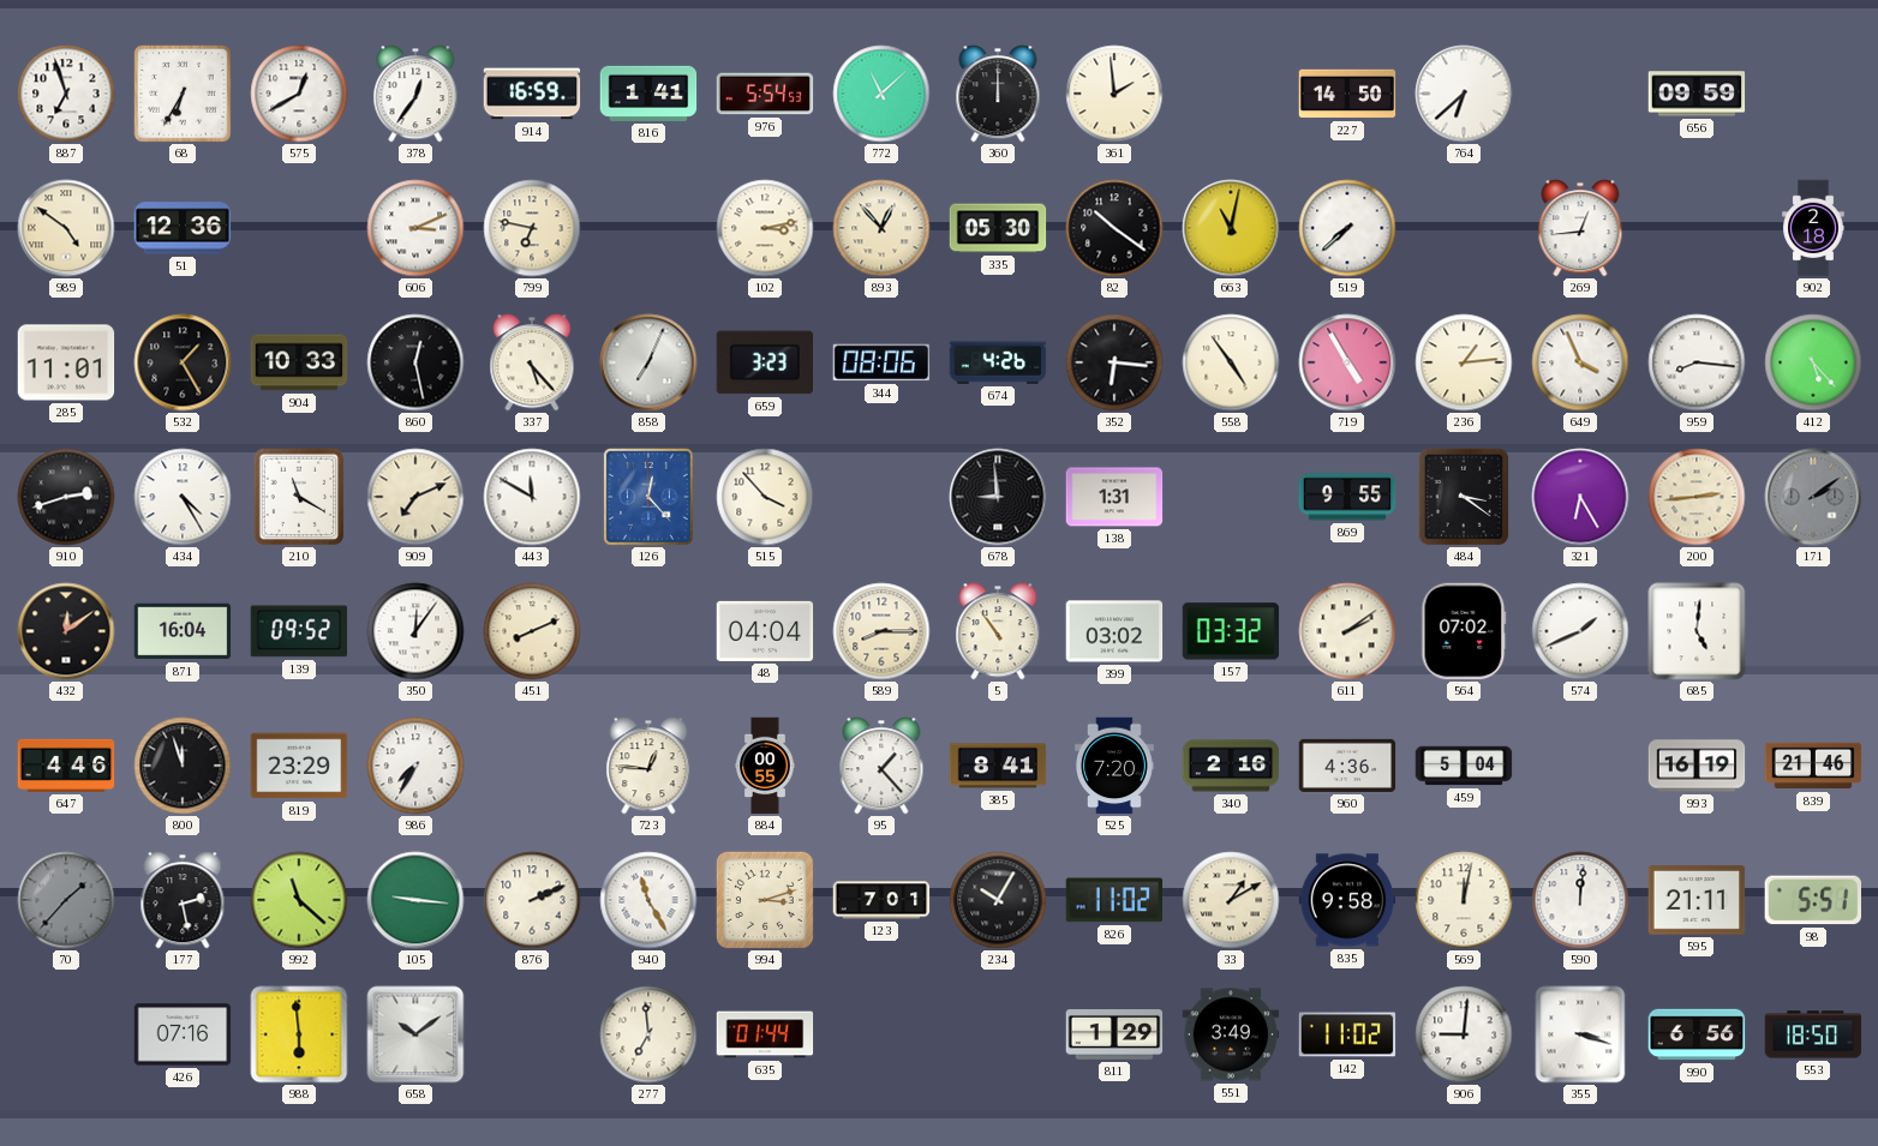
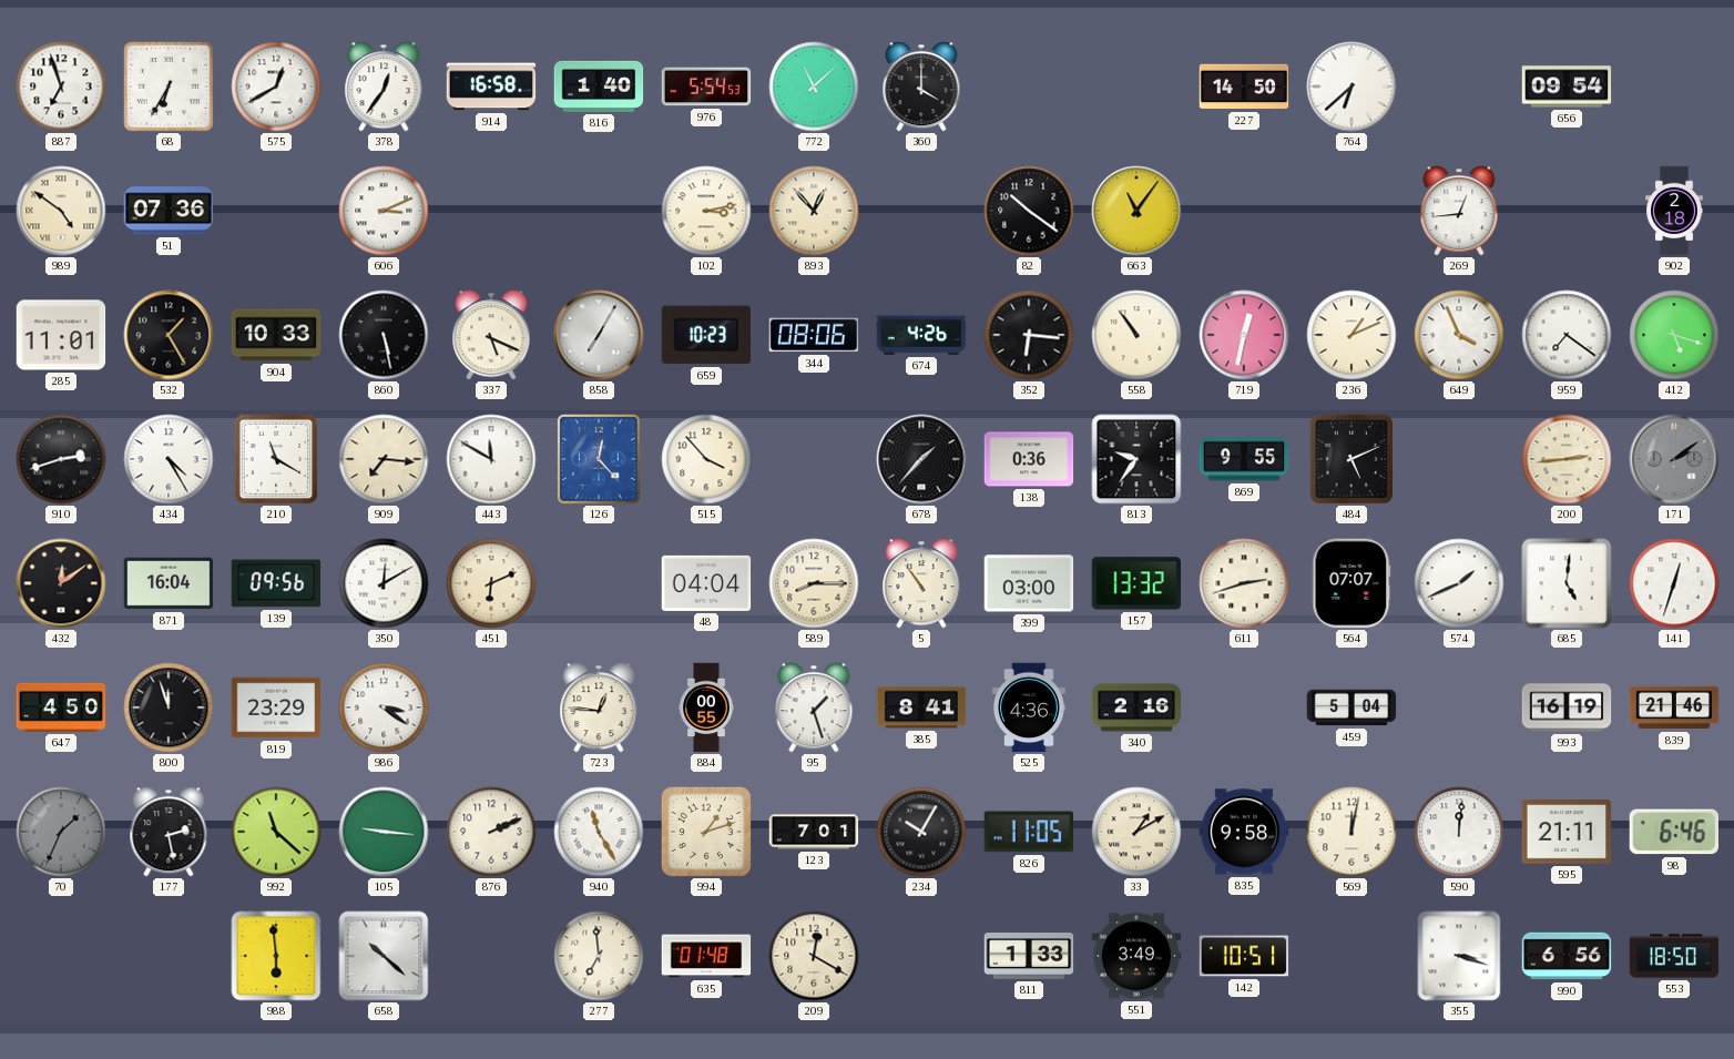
914: 16:59 -> 16:58
816: 1:41 -> 1:40
360: 12:00 -> 4:00
361: 1:59 -> none
656: 09:59 -> 09:54
51: 12:36 -> 07:36
799: 6:47 -> none
335: 05:30 -> none
663: 11:02 -> 11:06
519: 7:38 -> none
860: 12:28 -> 5:28
337: 5:23 -> 5:19
858: 7:04 -> 7:05
659: 3:23 -> 10:23
558: 4:54 -> 10:54
719: 4:55 -> 12:32
236: 1:14 -> 1:11
959: 8:16 -> 7:21
412: 5:23 -> 5:18
909: 7:11 -> 7:16
678: 8:59 -> 1:37
138: 1:31 -> 0:36
813: none -> 9:36
484: 3:21 -> 5:11
321: 6:25 -> none
139: 09:52 -> 09:56
350: 12:06 -> 12:10
451: 8:11 -> 6:11
399: 03:02 -> 03:00
157: 03:32 -> 13:32
611: 2:09 -> 2:42
564: 07:02 -> 07:07
141: none -> 12:33
647: 4:46 -> 4:50
986: 7:35 -> 3:21
95: 1:23 -> 1:27
525: 7:20 -> 4:36
960: 4:36 -> none
70: 1:37 -> 1:34
994: 3:12 -> 1:12
826: 11:02 -> 11:05
98: 5:51 -> 6:46
426: 07:16 -> none
658: 10:09 -> 10:22
635: 01:44 -> 01:48
209: none -> 12:20
811: 1:29 -> 1:33
142: 11:02 -> 10:51
906: 9:01 -> none
